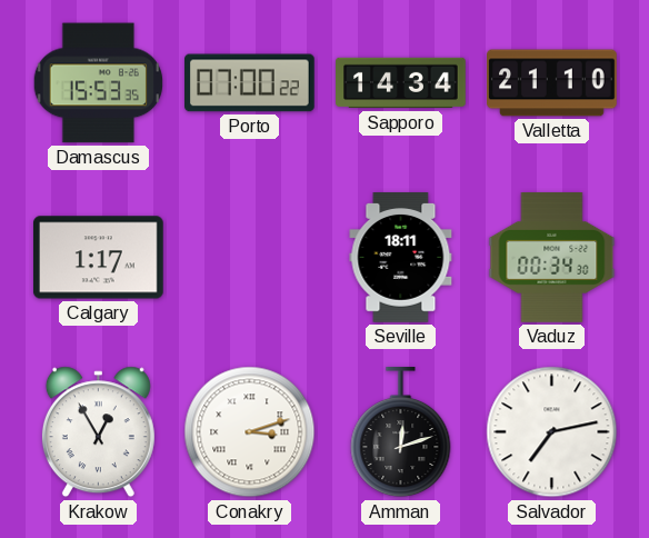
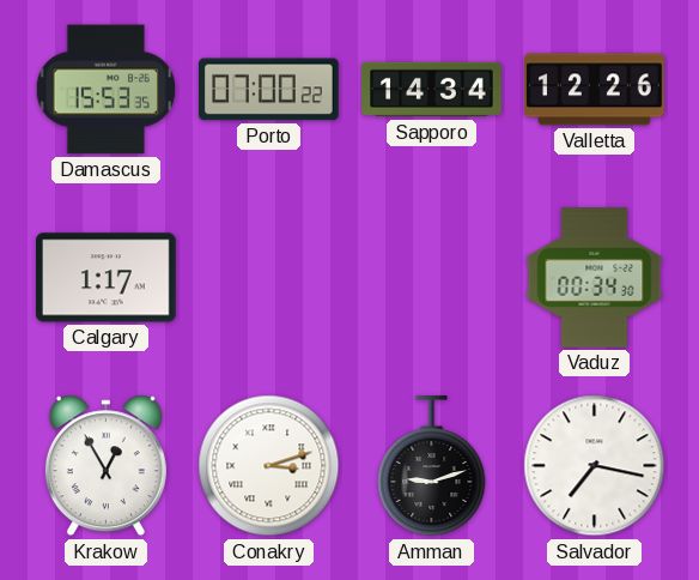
Valletta: 21:10 -> 12:26
Seville: 18:11 -> none
Amman: 12:12 -> 9:12
Salvador: 7:13 -> 7:17
